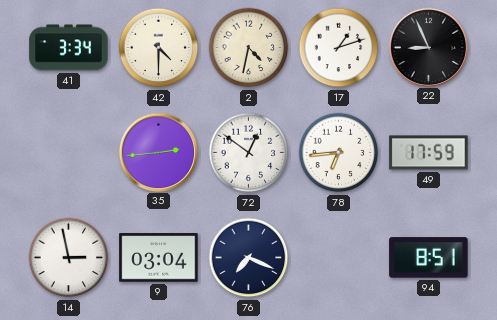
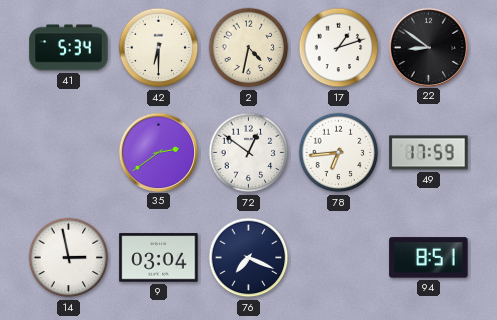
41: 3:34 -> 5:34
42: 4:30 -> 6:30
22: 8:56 -> 8:51
35: 2:44 -> 2:39
